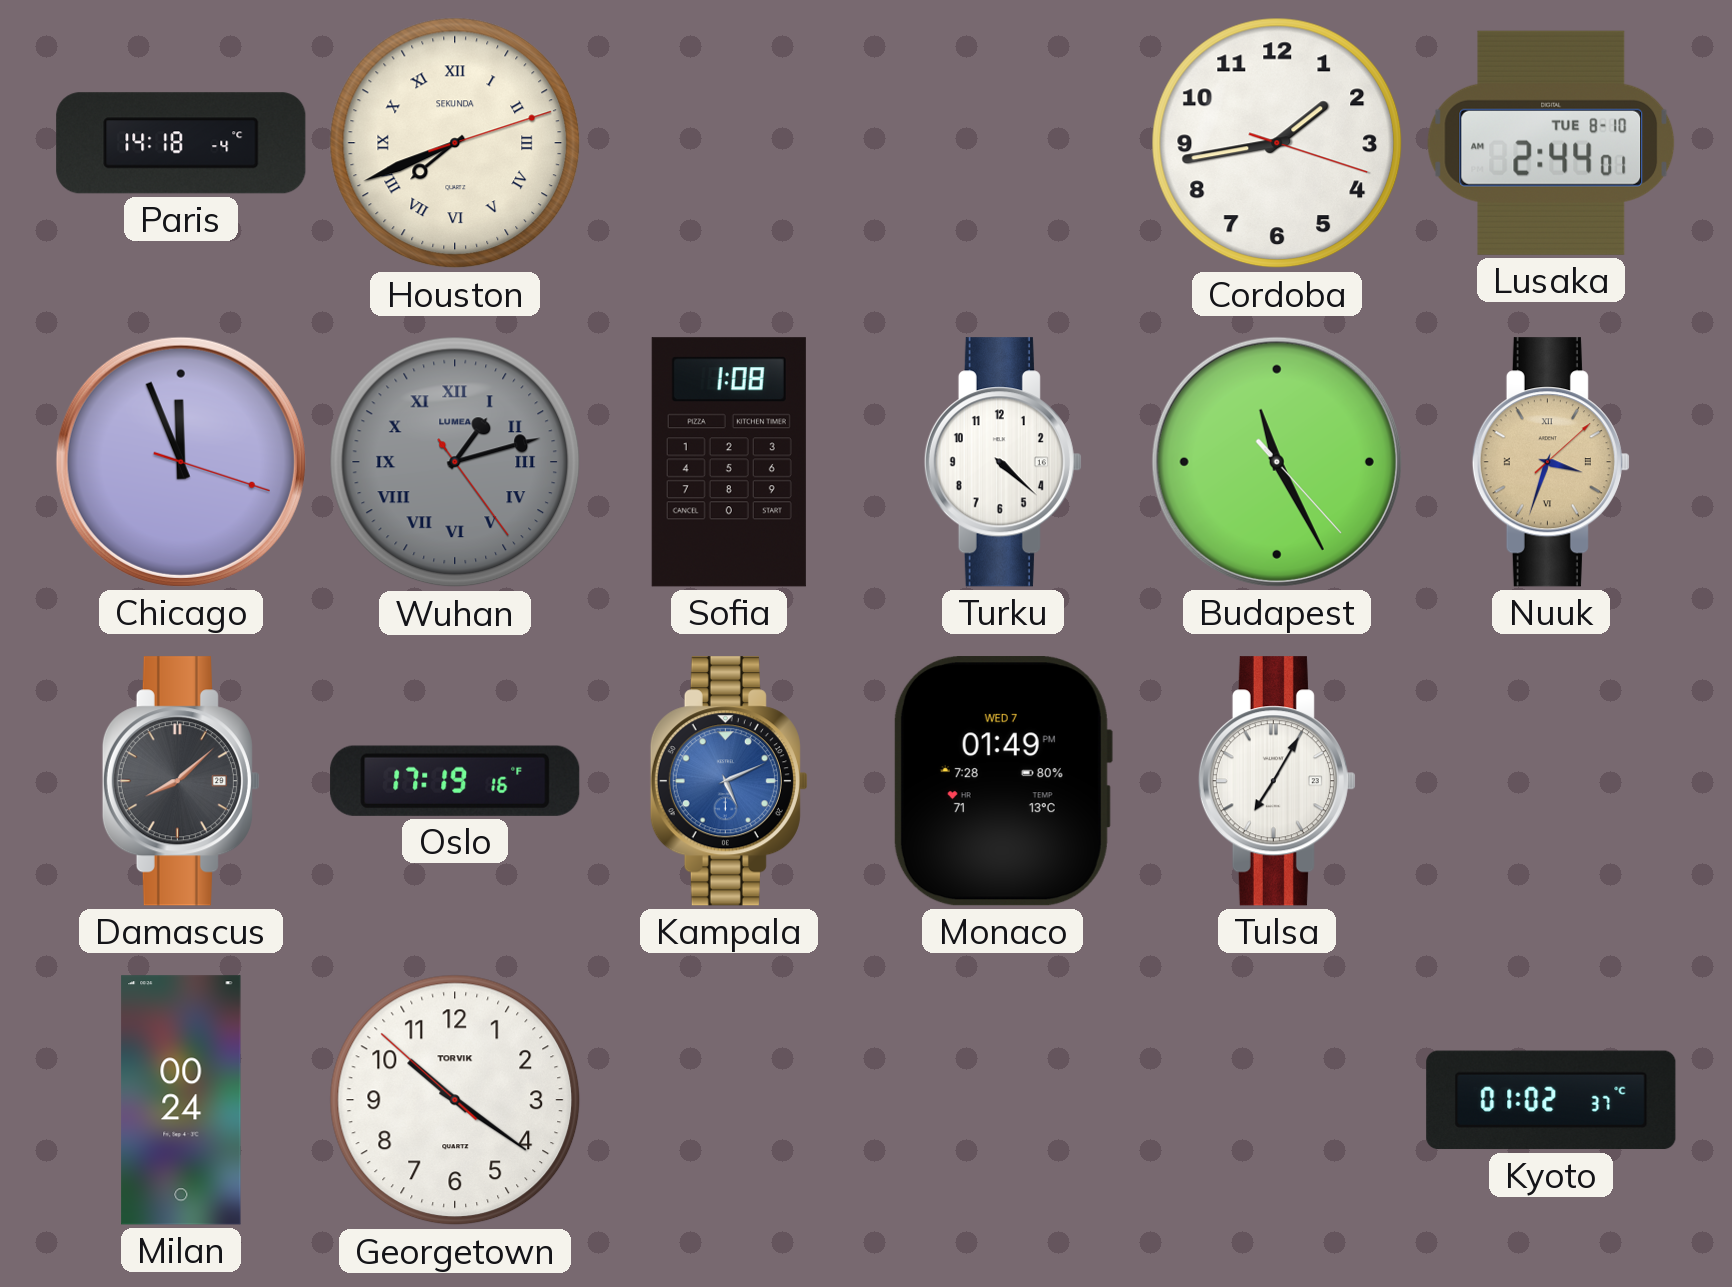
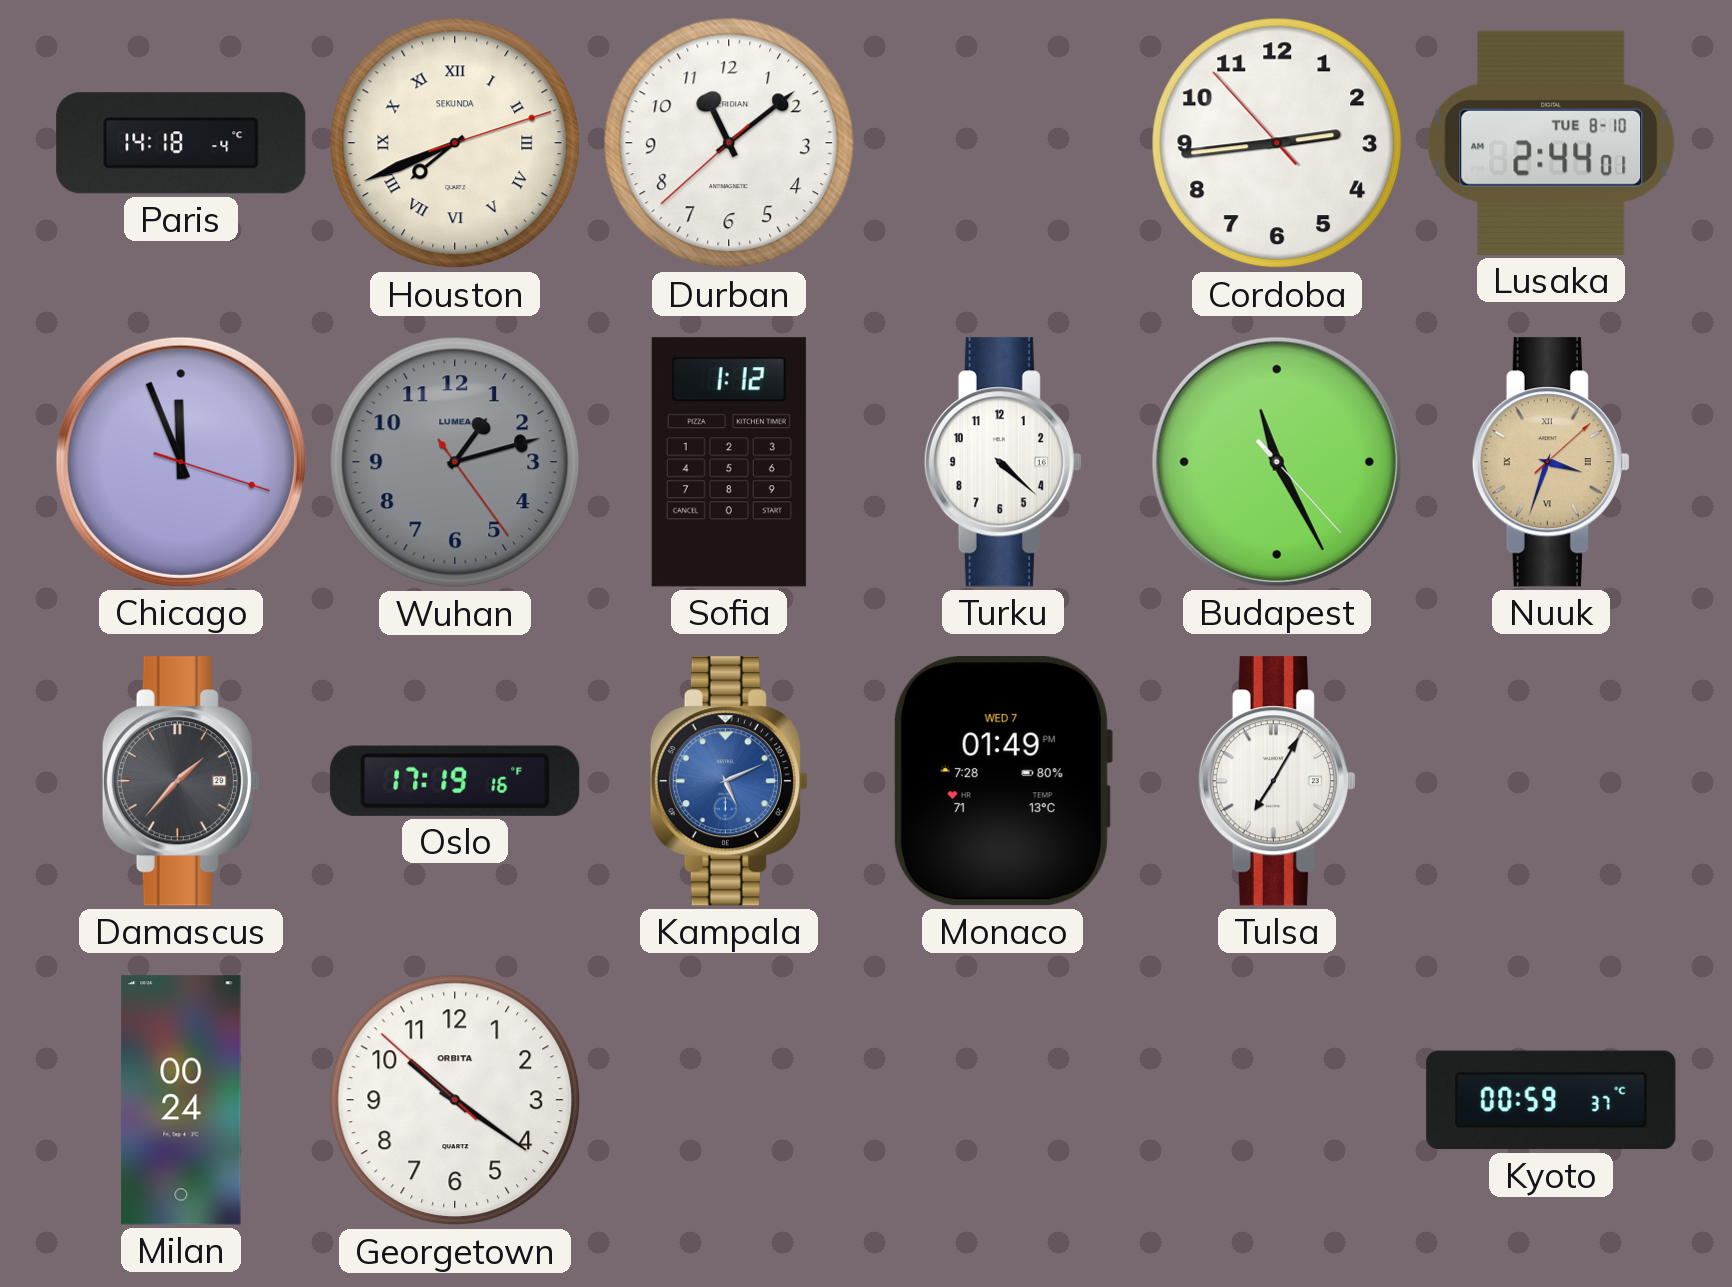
Durban: none -> 11:08
Cordoba: 1:43 -> 2:43
Wuhan numerals: Roman -> Arabic
Sofia: 1:08 -> 1:12
Damascus: 8:08 -> 1:37
Georgetown brand: TORVIK -> ORBITA
Kyoto: 01:02 -> 00:59
